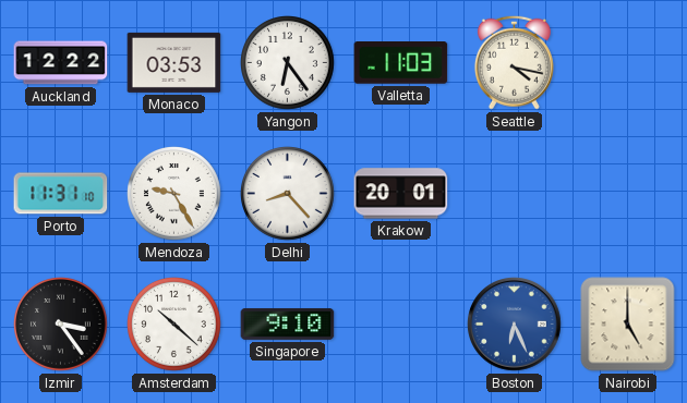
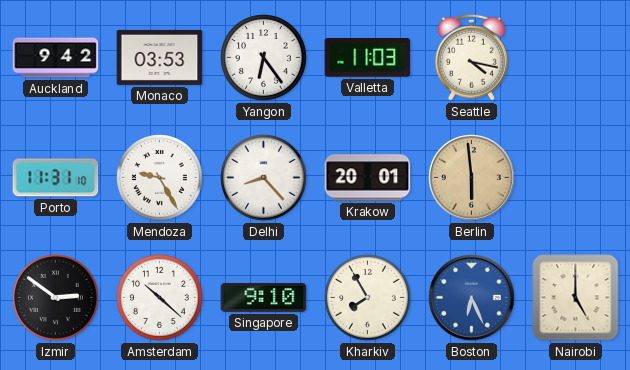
Auckland: 12:22 -> 9:42
Berlin: none -> 5:59
Izmir: 3:24 -> 2:51
Kharkiv: none -> 7:55
